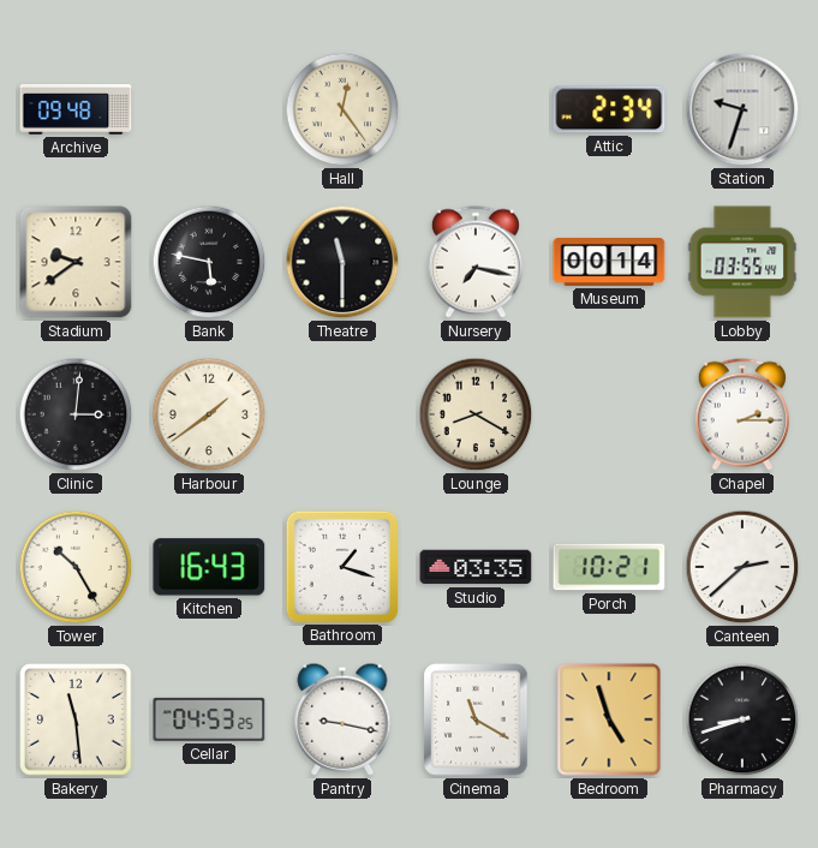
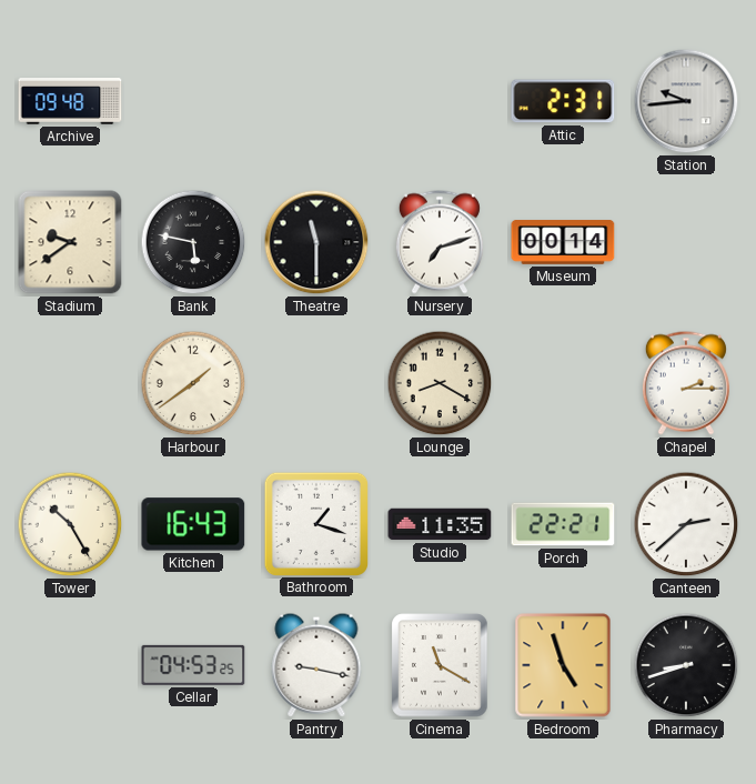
Hall: 12:24 -> none
Attic: 2:34 -> 2:31
Station: 9:33 -> 9:44
Nursery: 7:17 -> 7:12
Lobby: 03:55 -> none
Clinic: 3:01 -> none
Studio: 03:35 -> 11:35
Porch: 10:21 -> 22:21
Bakery: 11:29 -> none
